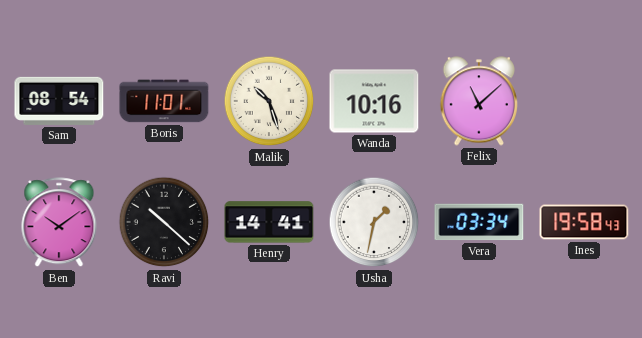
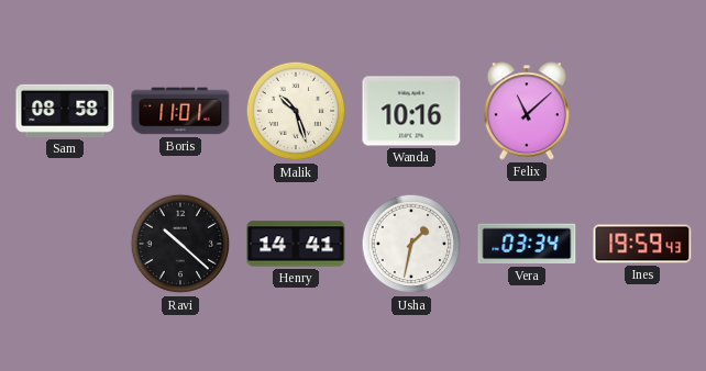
Sam: 08:54 -> 08:58
Ben: 10:09 -> none
Ines: 19:58 -> 19:59
